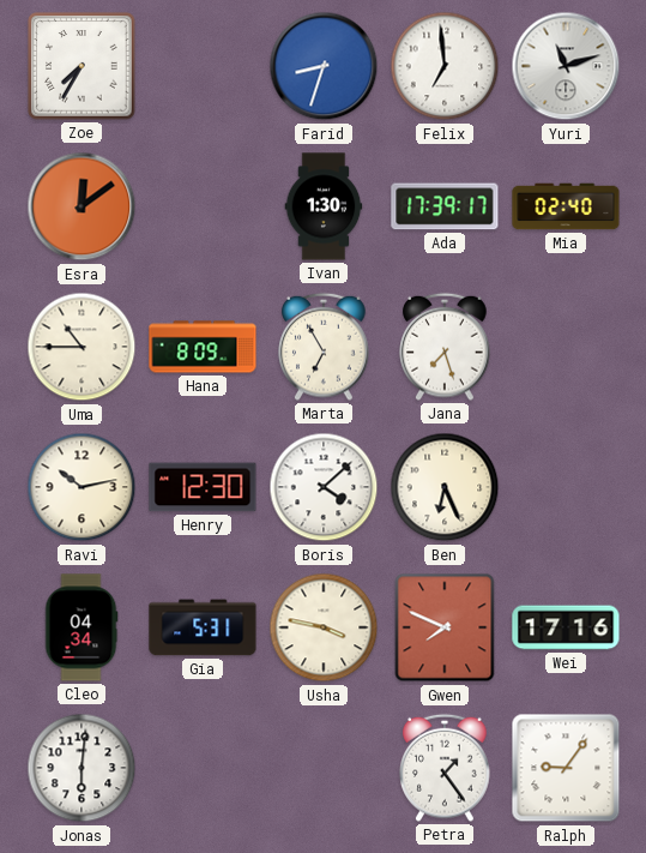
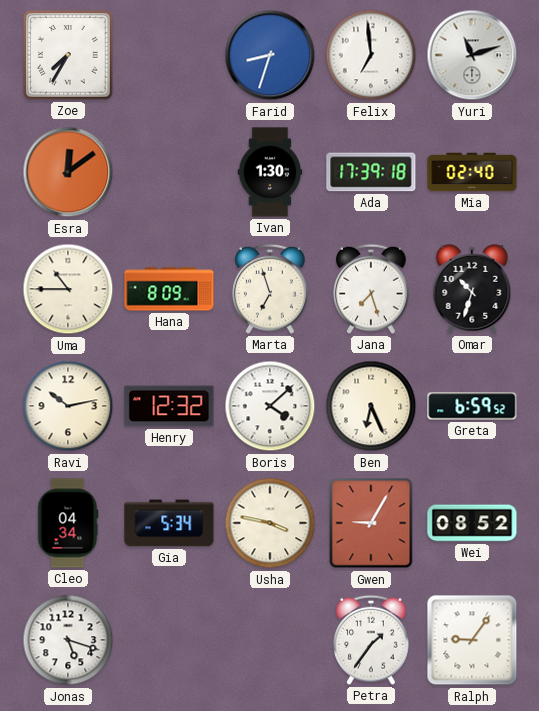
Ada: 17:39:17 -> 17:39:18
Marta: 6:55 -> 6:57
Omar: none -> 10:33
Henry: 12:30 -> 12:32
Greta: none -> 6:59
Gia: 5:31 -> 5:34
Gwen: 7:49 -> 9:05
Wei: 17:16 -> 08:52
Jonas: 6:01 -> 5:18
Petra: 1:24 -> 1:36
